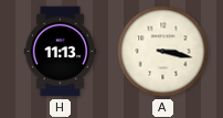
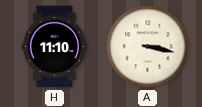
H: 11:13 -> 11:10
